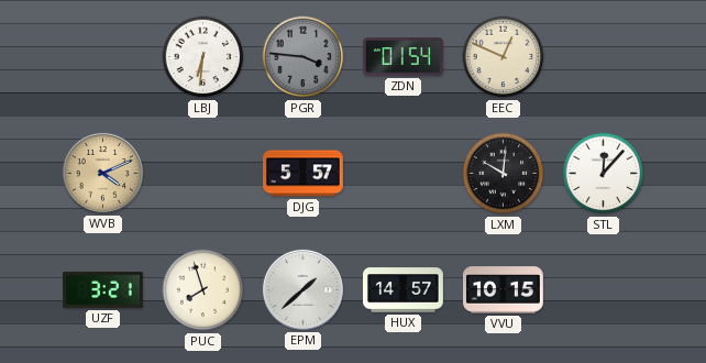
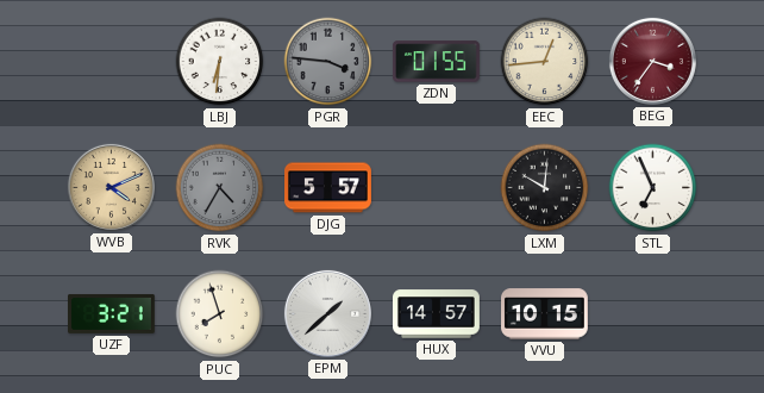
ZDN: 01:54 -> 01:55
EEC: 12:49 -> 12:44
BEG: none -> 3:36
RVK: none -> 4:35
STL: 12:07 -> 6:56
